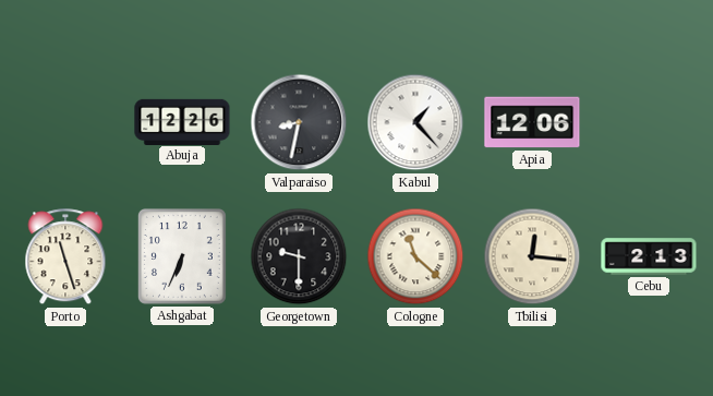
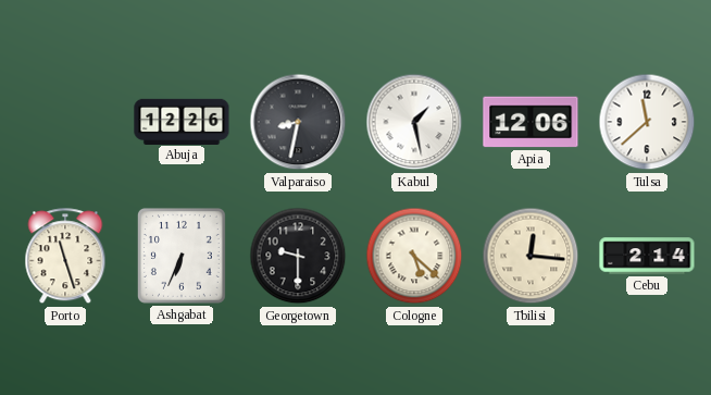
Kabul: 1:23 -> 1:28
Tulsa: none -> 11:38
Cologne: 11:22 -> 5:22
Cebu: 2:13 -> 2:14
